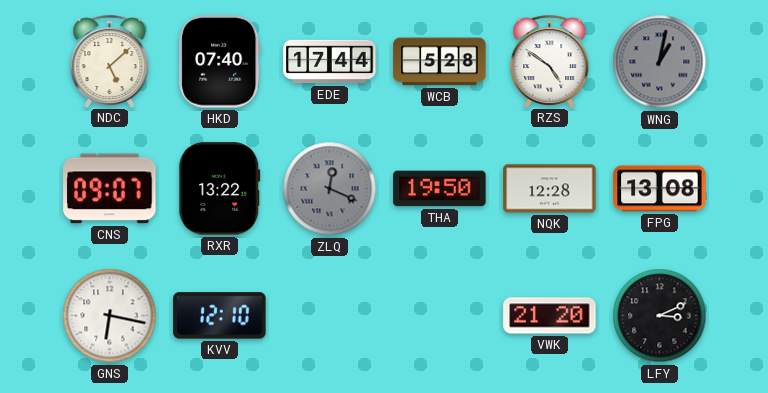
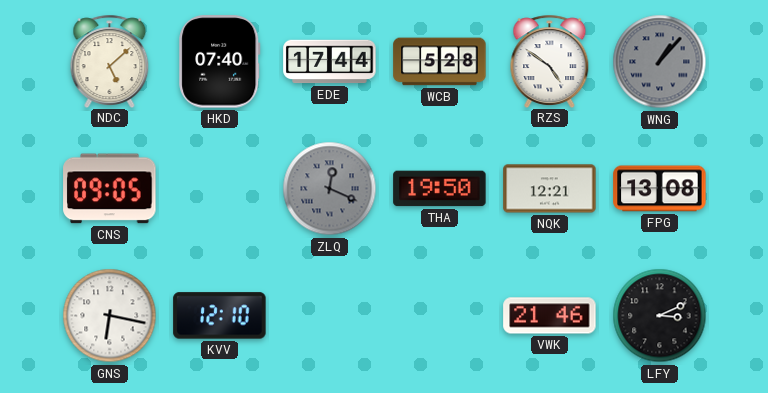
WNG: 1:02 -> 1:07
CNS: 09:07 -> 09:05
RXR: 13:22 -> none
NQK: 12:28 -> 12:21
VWK: 21:20 -> 21:46
